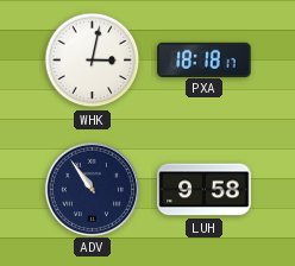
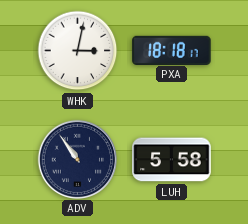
LUH: 9:58 -> 5:58
